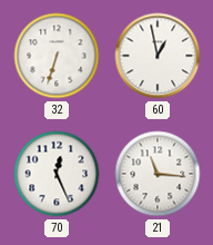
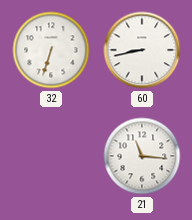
60: 12:58 -> 8:43
70: 12:26 -> none
